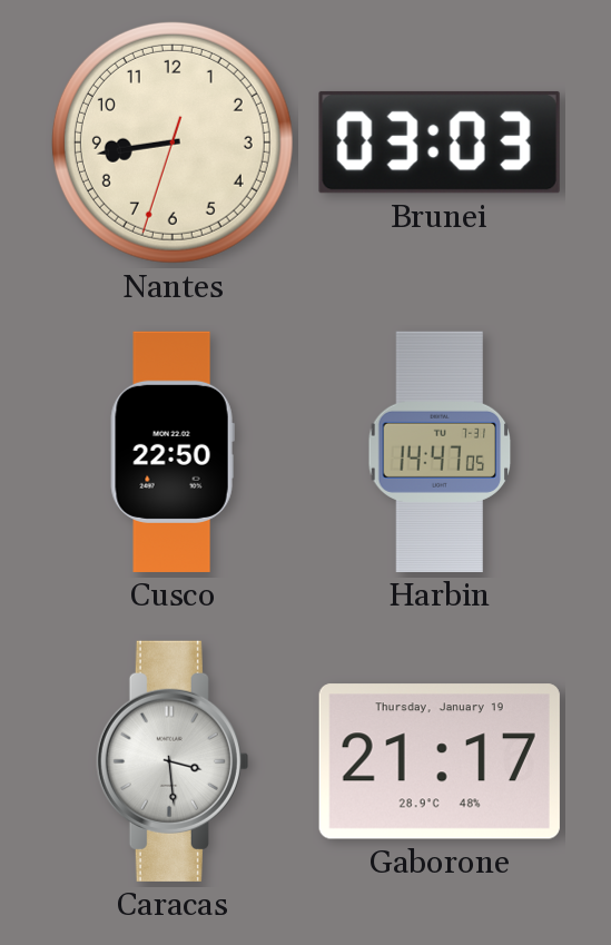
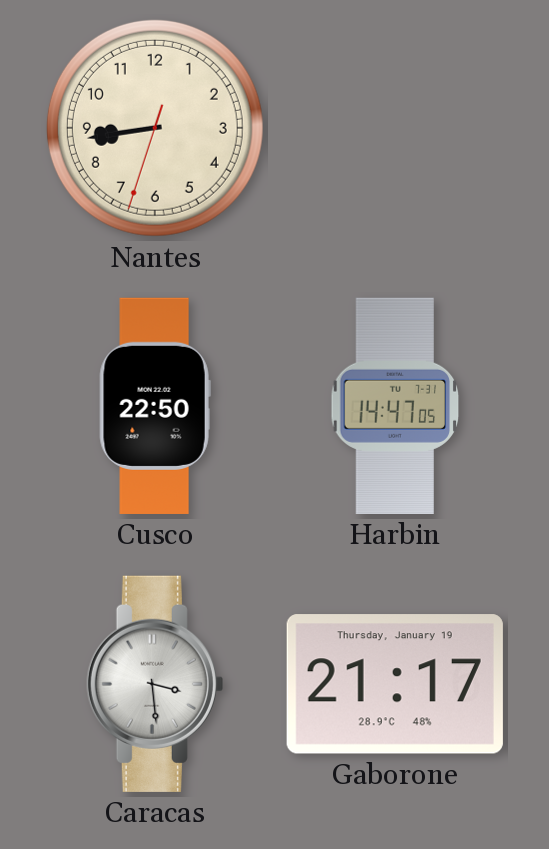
Brunei: 03:03 -> none
